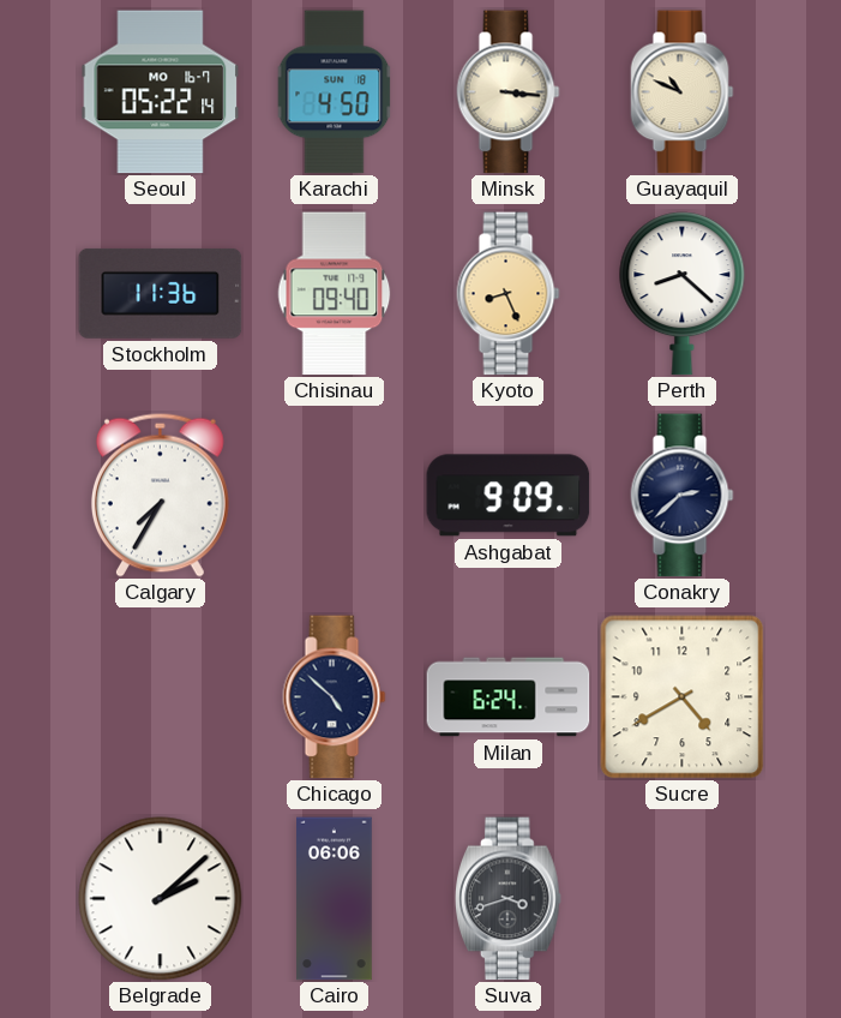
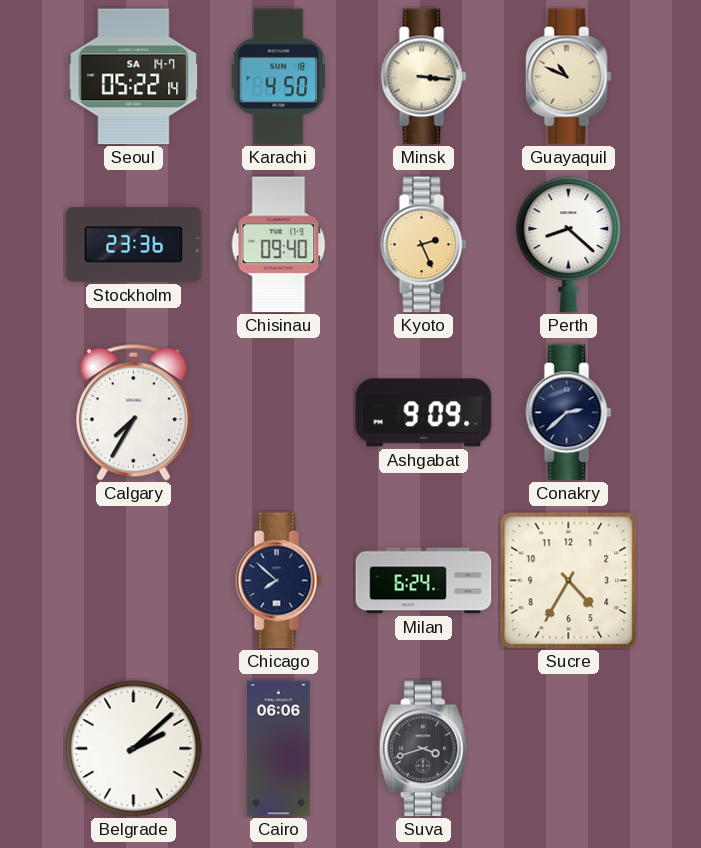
Seoul date: MO 16-7 -> SA 14-7
Stockholm: 11:36 -> 23:36
Kyoto: 8:26 -> 2:26
Chicago: 4:52 -> 7:52
Sucre: 4:40 -> 4:35
